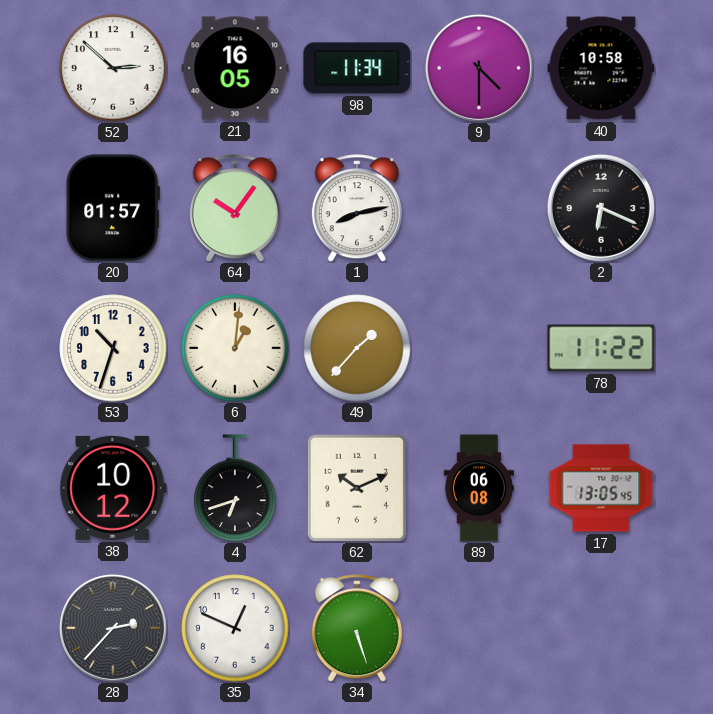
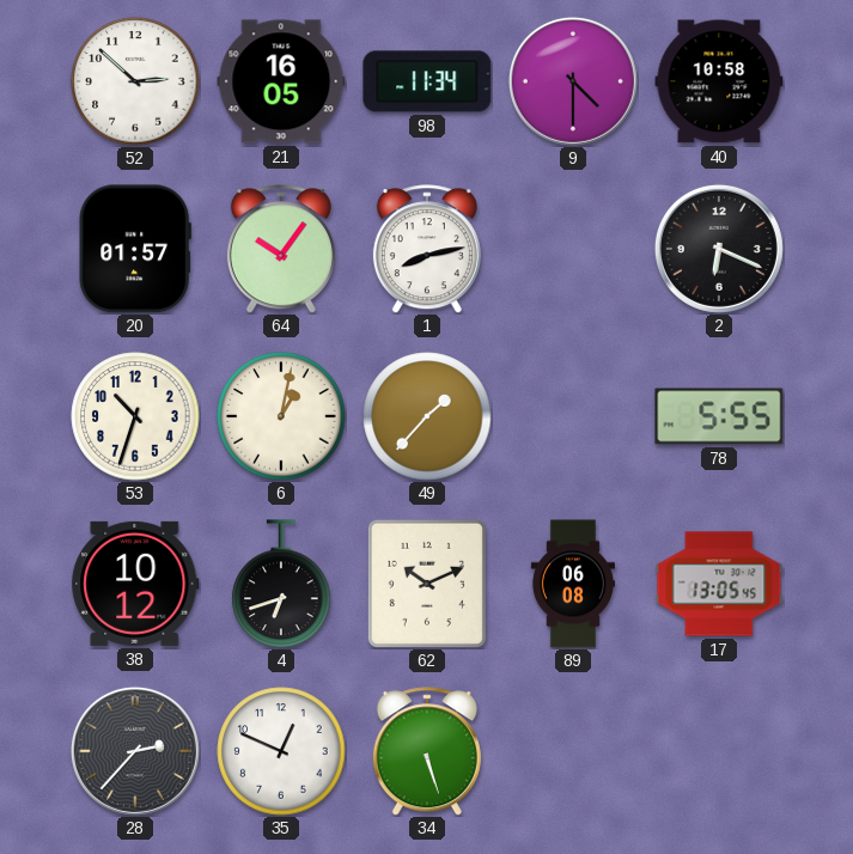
6: 1:01 -> 1:02
78: 11:22 -> 5:55
